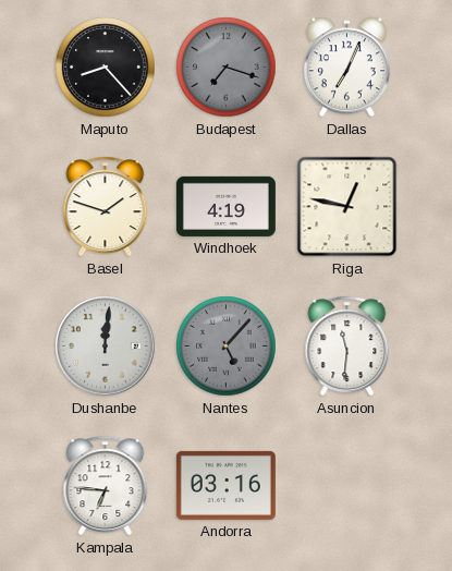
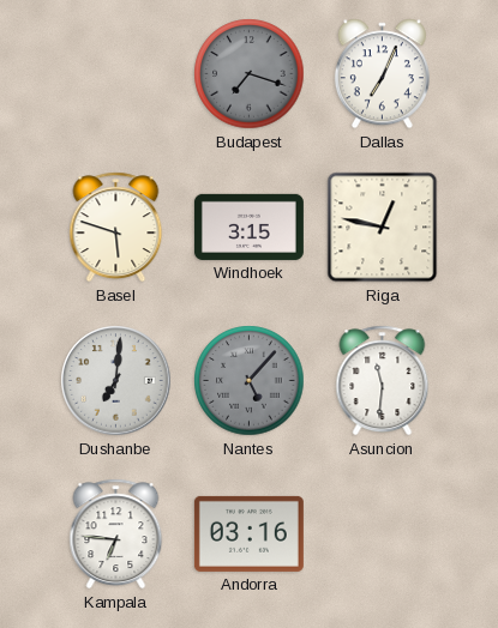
Maputo: 8:23 -> none
Basel: 1:48 -> 5:48
Windhoek: 4:19 -> 3:15
Dushanbe: 12:01 -> 7:01
